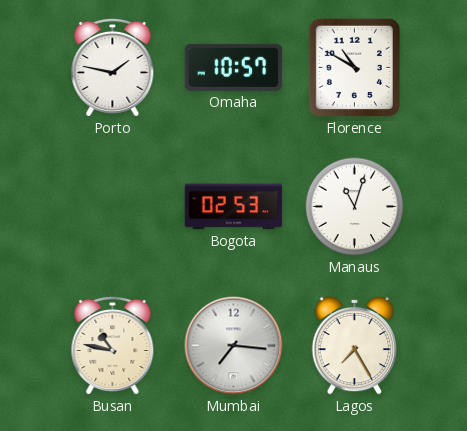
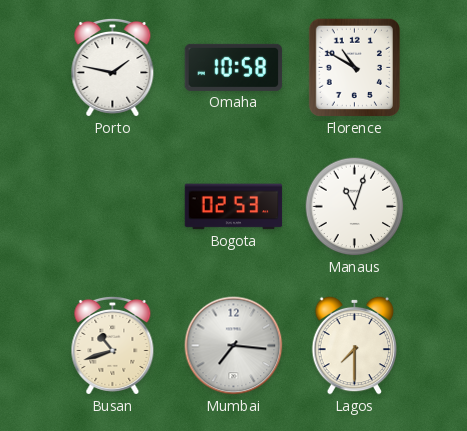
Omaha: 10:57 -> 10:58
Busan: 10:47 -> 10:42
Lagos: 7:25 -> 7:30
